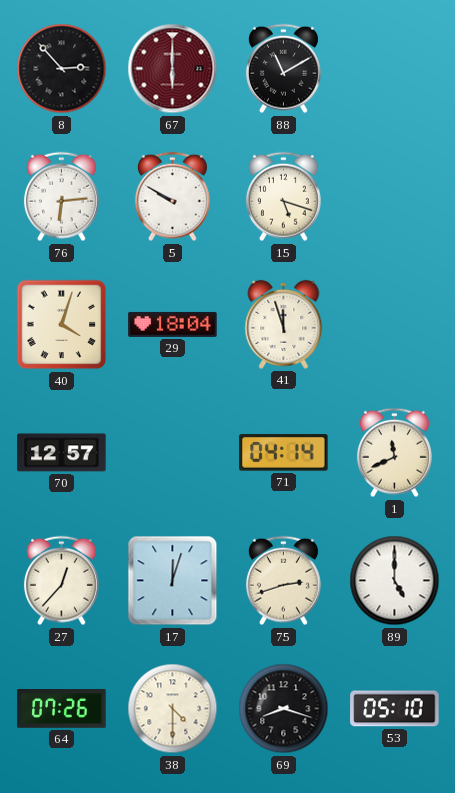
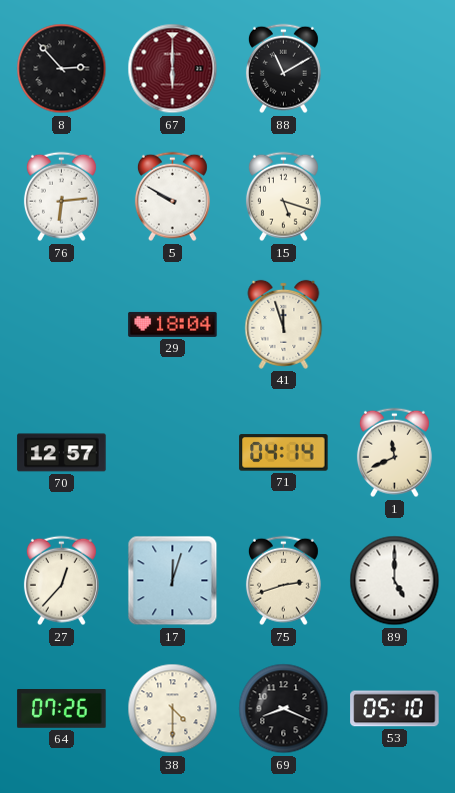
40: 4:03 -> none
69: 8:18 -> 8:19
